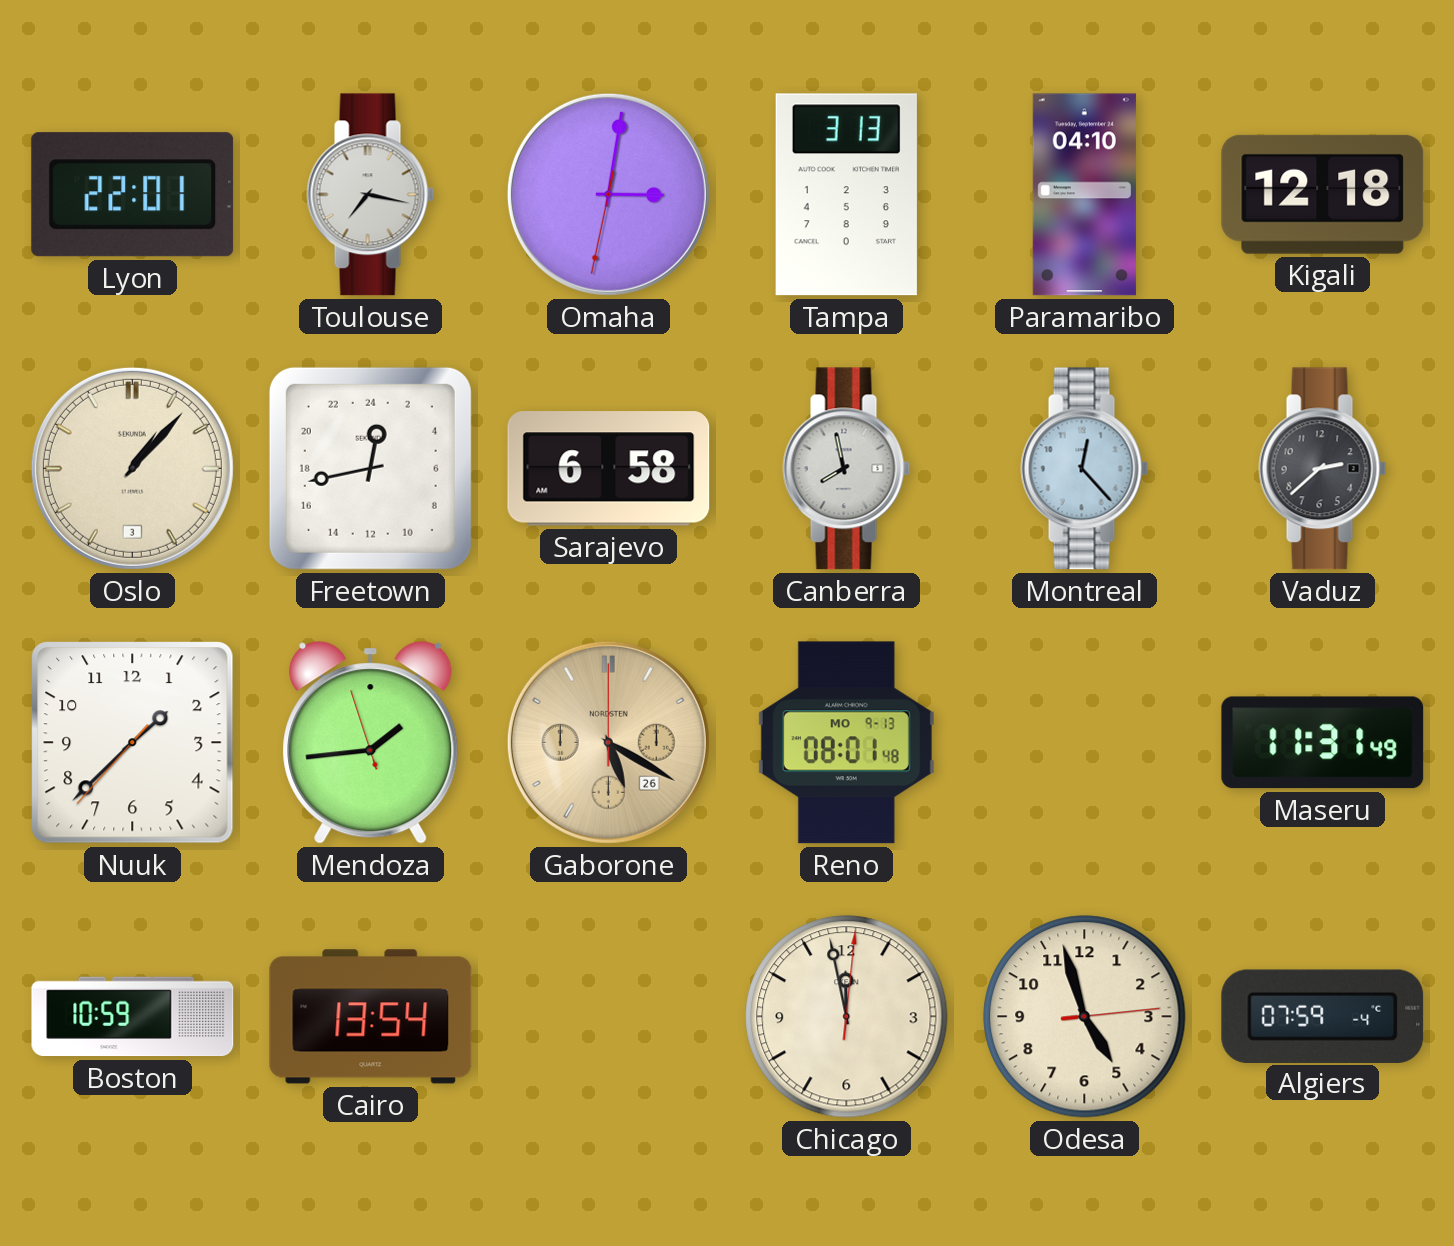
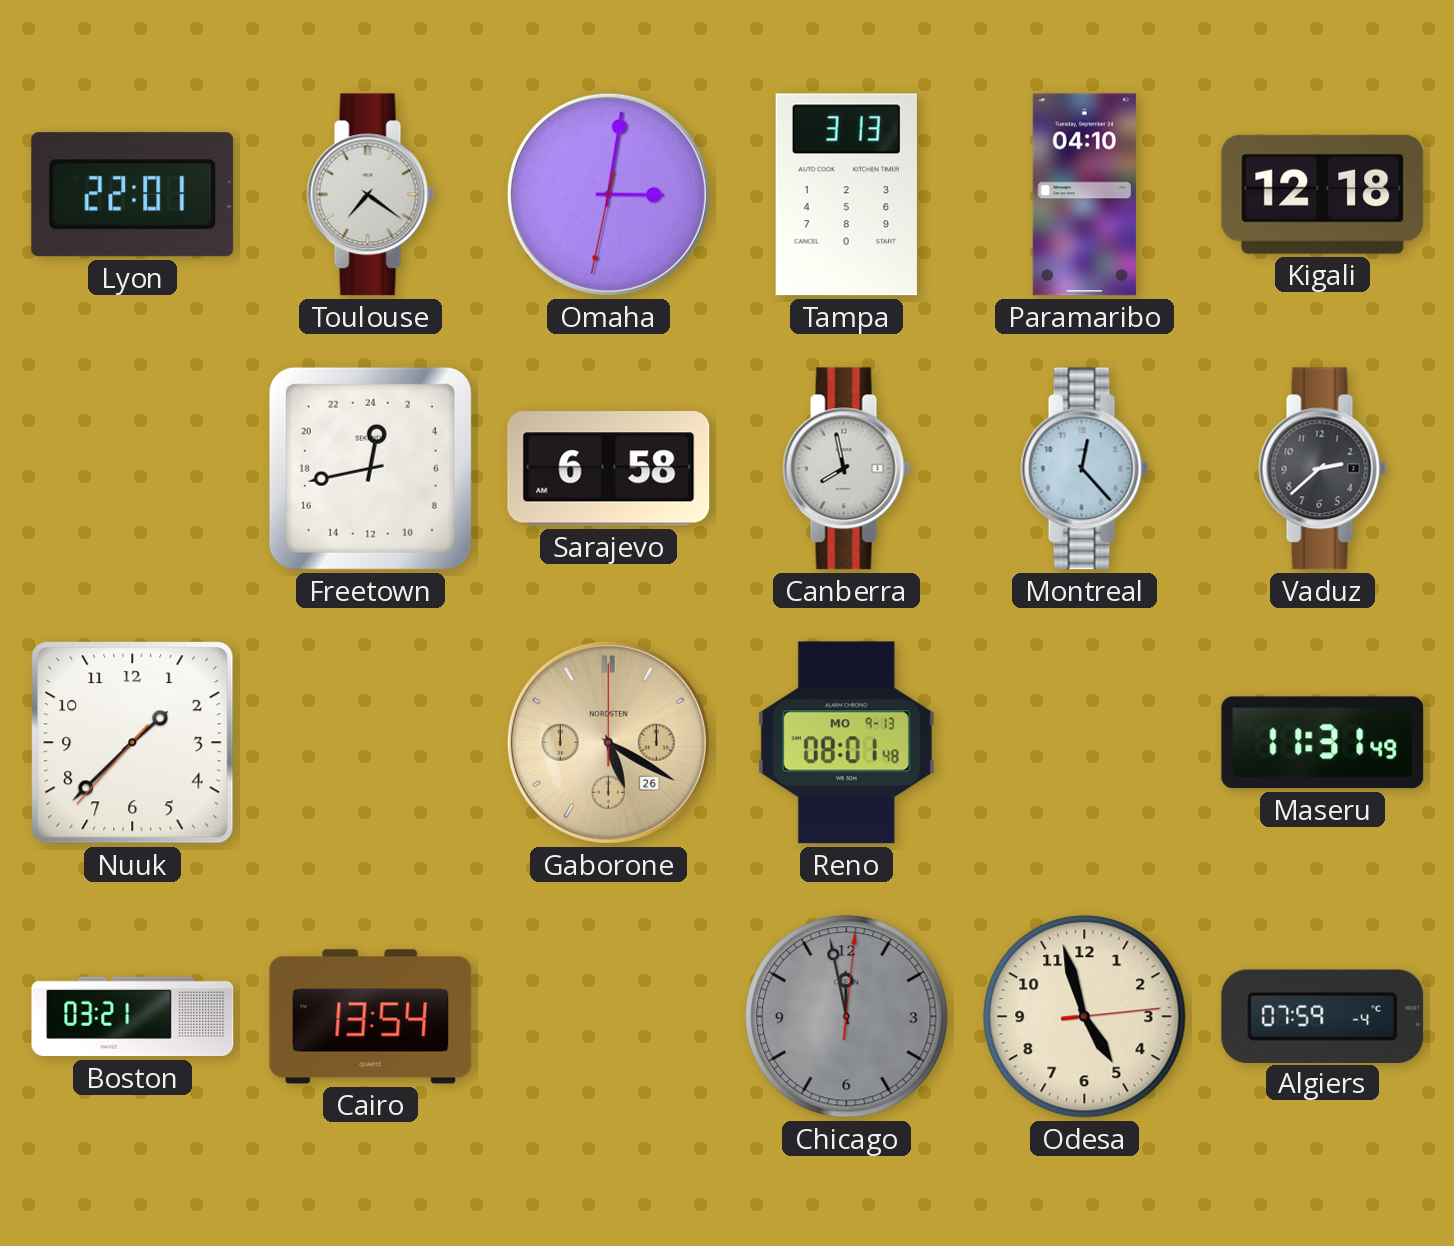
Toulouse: 7:17 -> 7:21
Oslo: 1:07 -> none
Mendoza: 1:43 -> none
Boston: 10:59 -> 03:21
Chicago dial: cream -> grey
